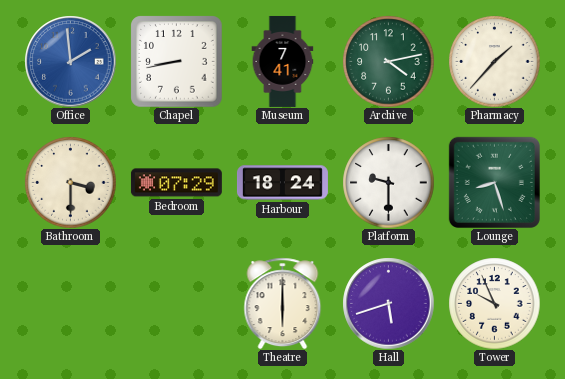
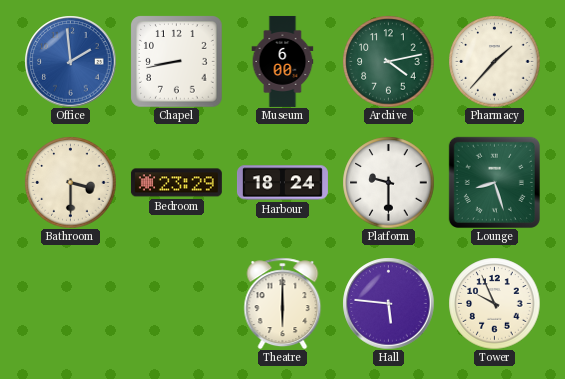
Museum: 7:41 -> 6:00
Bedroom: 07:29 -> 23:29
Hall: 5:42 -> 5:46
